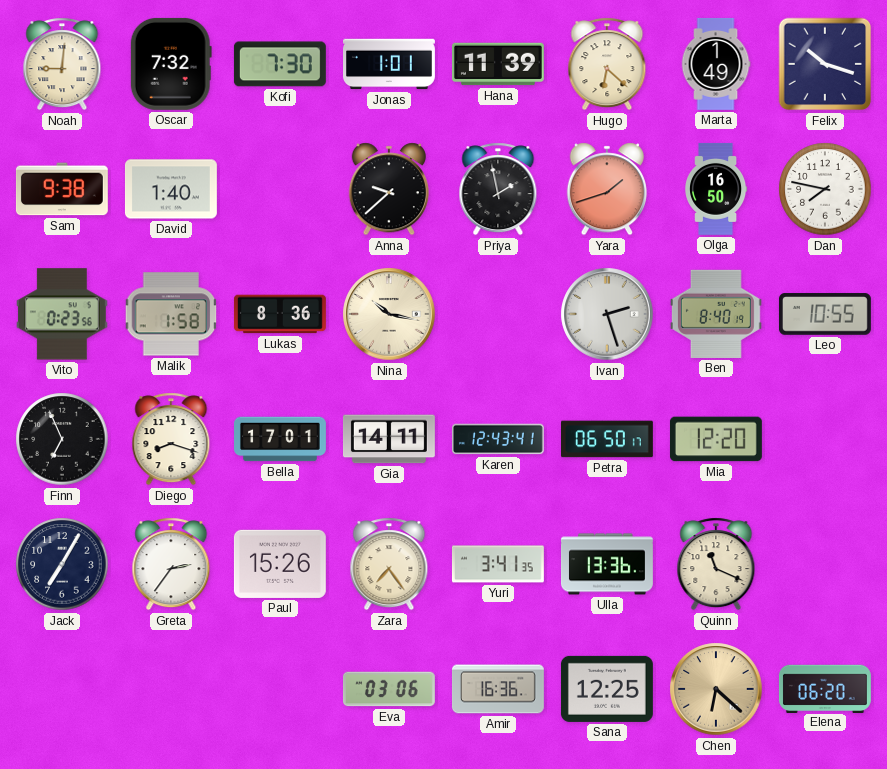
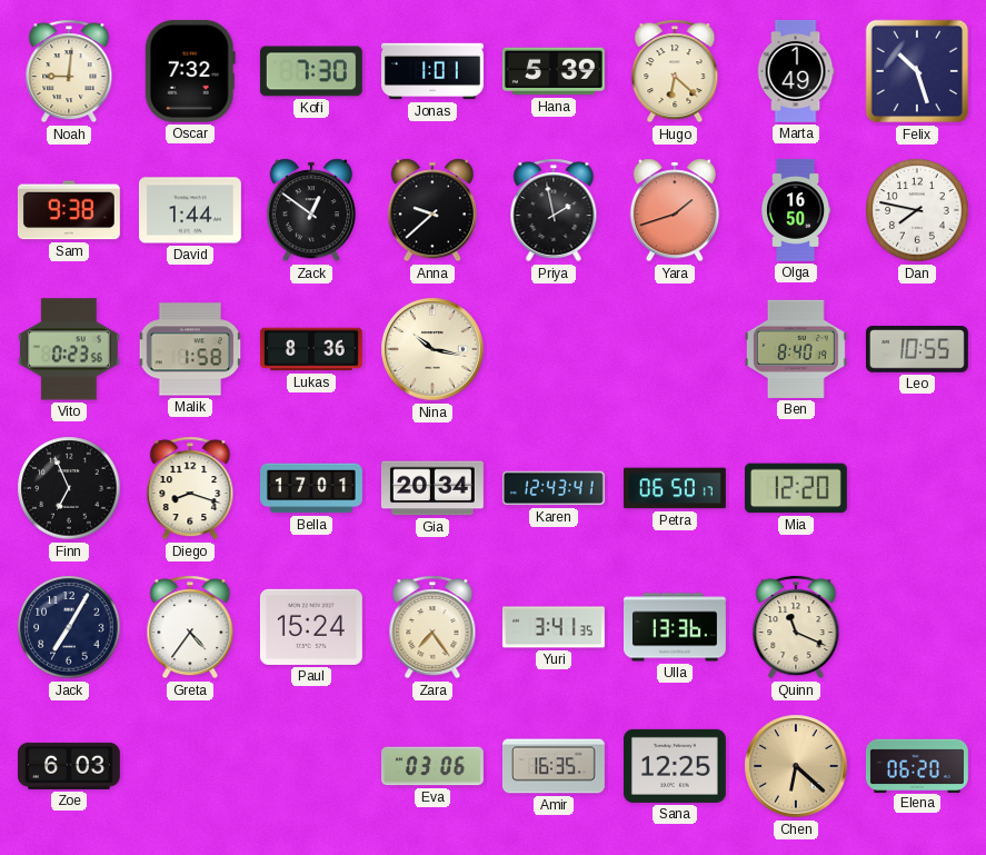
Hana: 11:39 -> 5:39
Felix: 10:18 -> 10:27
David: 1:40 -> 1:44
Zack: none -> 12:51
Ivan: 2:27 -> none
Gia: 14:11 -> 20:34
Greta: 2:36 -> 4:36
Paul: 15:26 -> 15:24
Zoe: none -> 6:03
Amir: 16:36 -> 16:35
